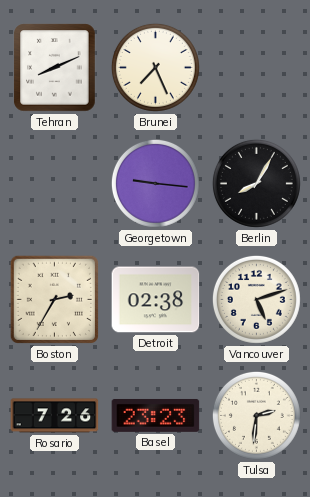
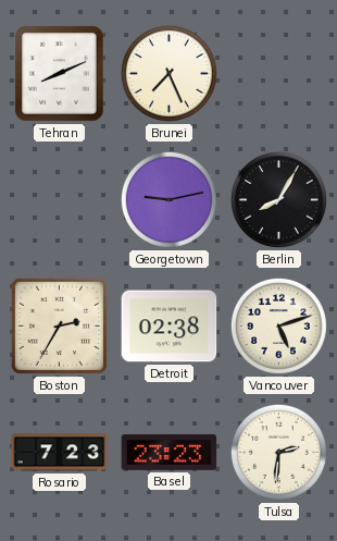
Georgetown: 9:16 -> 9:13
Rosario: 7:26 -> 7:23
